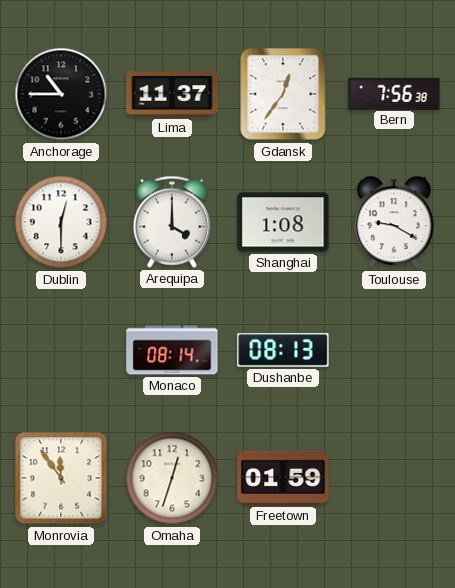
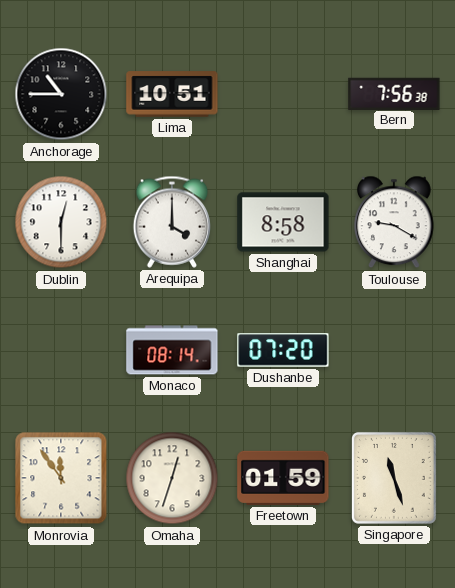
Lima: 11:37 -> 10:51
Gdansk: 12:36 -> none
Shanghai: 1:08 -> 8:58
Dushanbe: 08:13 -> 07:20
Singapore: none -> 11:27
